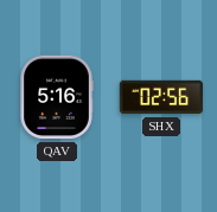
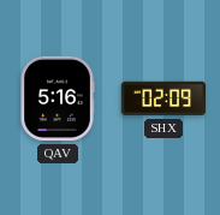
SHX: 02:56 -> 02:09
